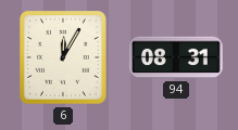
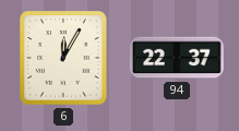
94: 08:31 -> 22:37
